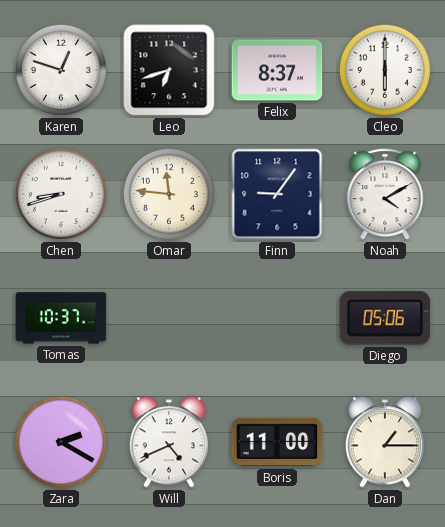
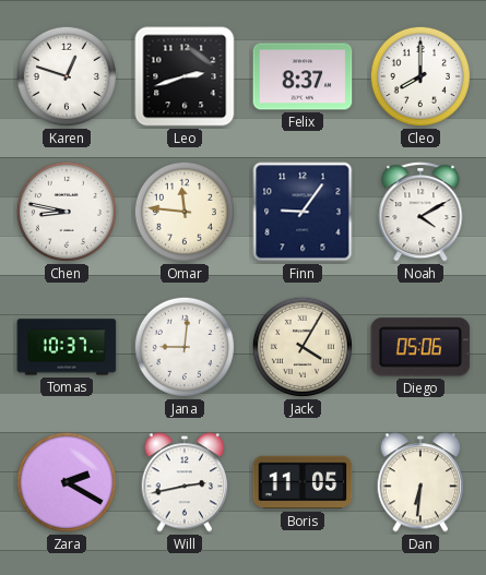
Leo: 6:42 -> 2:42
Cleo: 6:00 -> 8:00
Chen: 8:42 -> 8:47
Jana: none -> 9:01
Jack: none -> 4:05
Will: 4:41 -> 2:43
Boris: 11:00 -> 11:05
Dan: 1:15 -> 6:31
